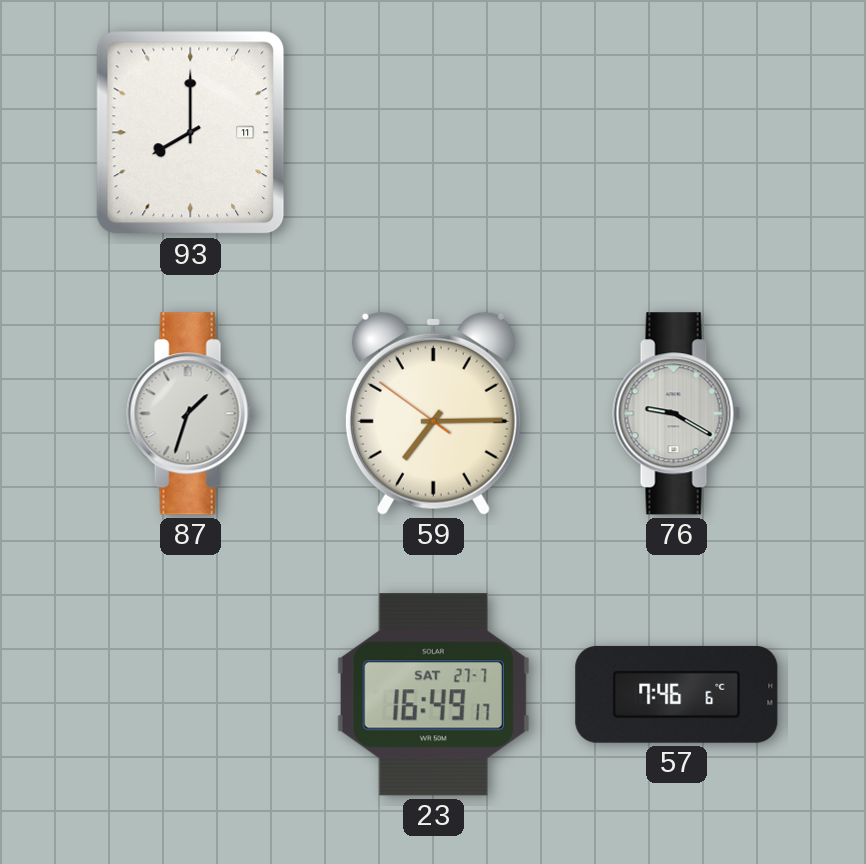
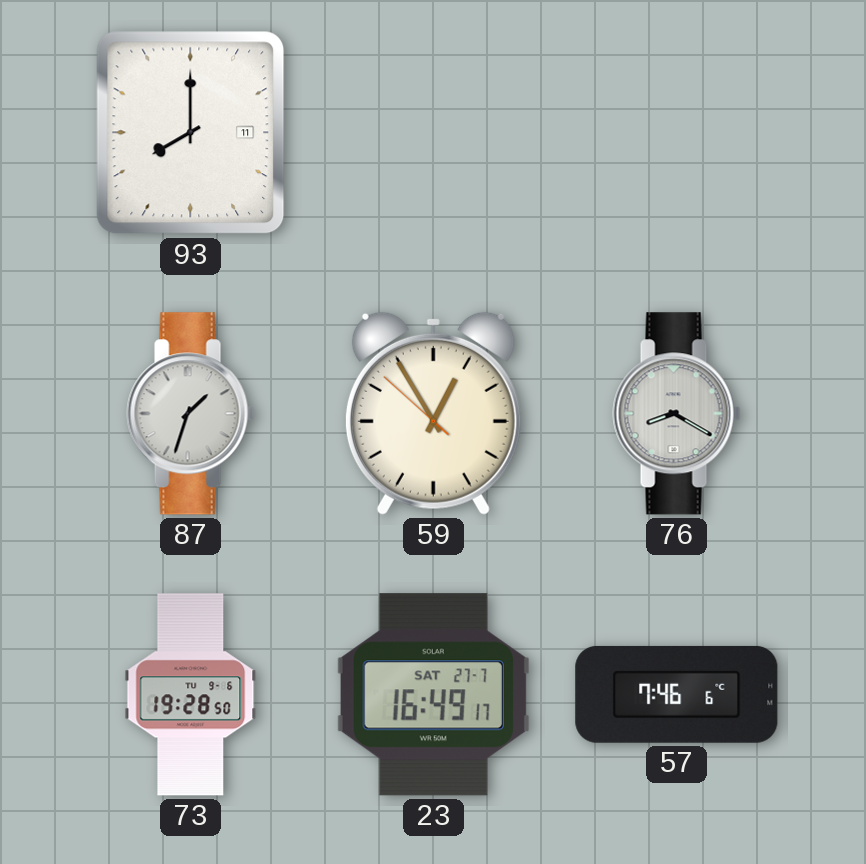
59: 7:14 -> 12:54
76: 9:20 -> 8:20
73: none -> 19:28
